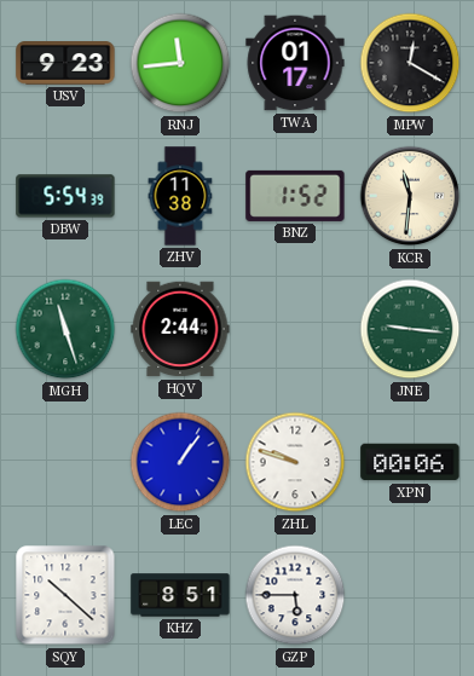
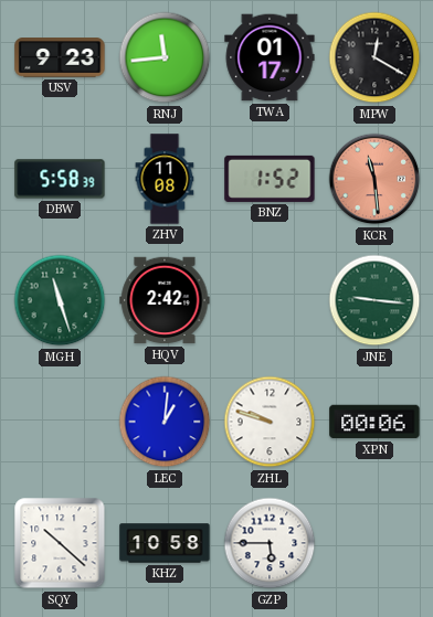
DBW: 5:54 -> 5:58
ZHV: 11:38 -> 11:08
KCR: 11:31 -> 11:29
KCR dial: cream -> salmon
HQV: 2:44 -> 2:42
LEC: 1:06 -> 1:01
KHZ: 8:51 -> 10:58
